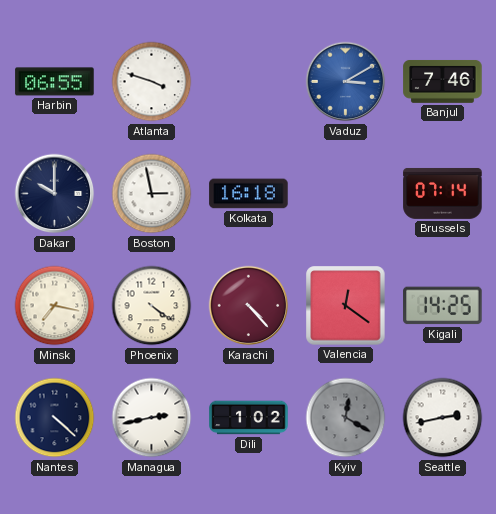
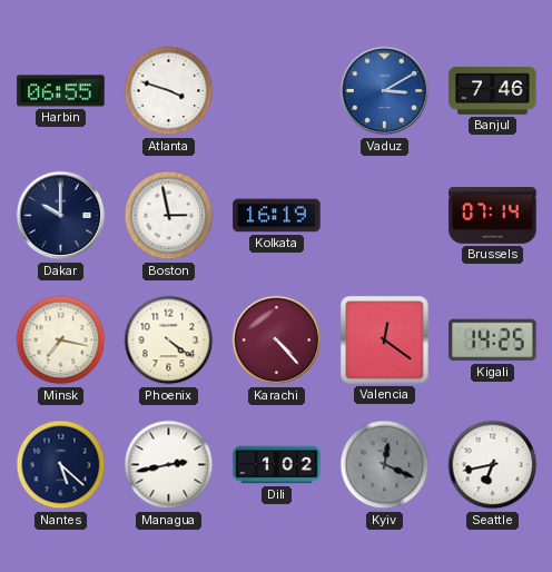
Kolkata: 16:18 -> 16:19
Nantes: 4:22 -> 5:22
Kyiv: 12:20 -> 12:19
Seattle: 2:43 -> 6:43
